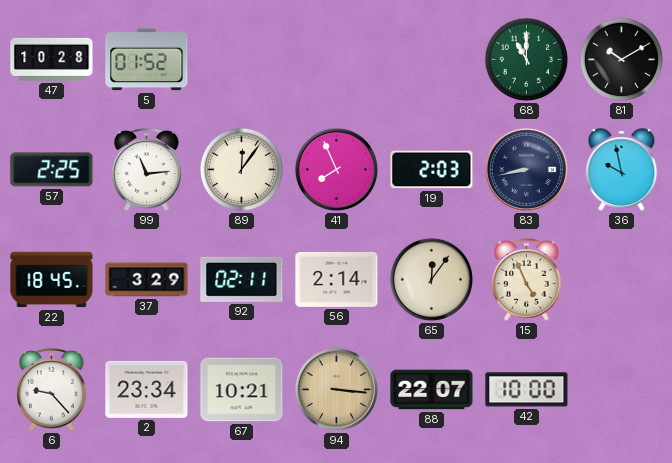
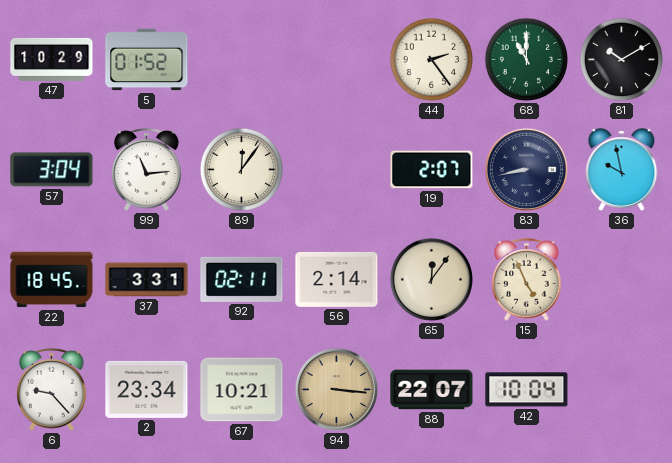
47: 10:28 -> 10:29
44: none -> 2:24
57: 2:25 -> 3:04
41: 7:56 -> none
19: 2:03 -> 2:07
37: 3:29 -> 3:31
42: 10:00 -> 10:04
